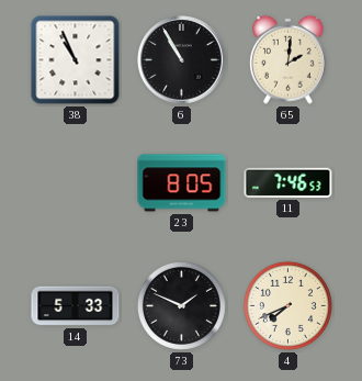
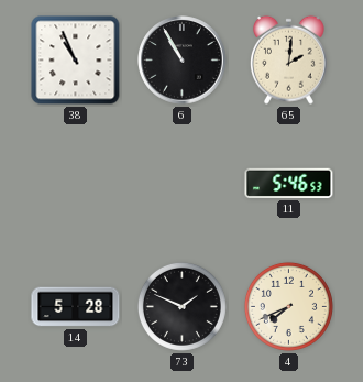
23: 8:05 -> none
11: 7:46 -> 5:46
14: 5:33 -> 5:28
